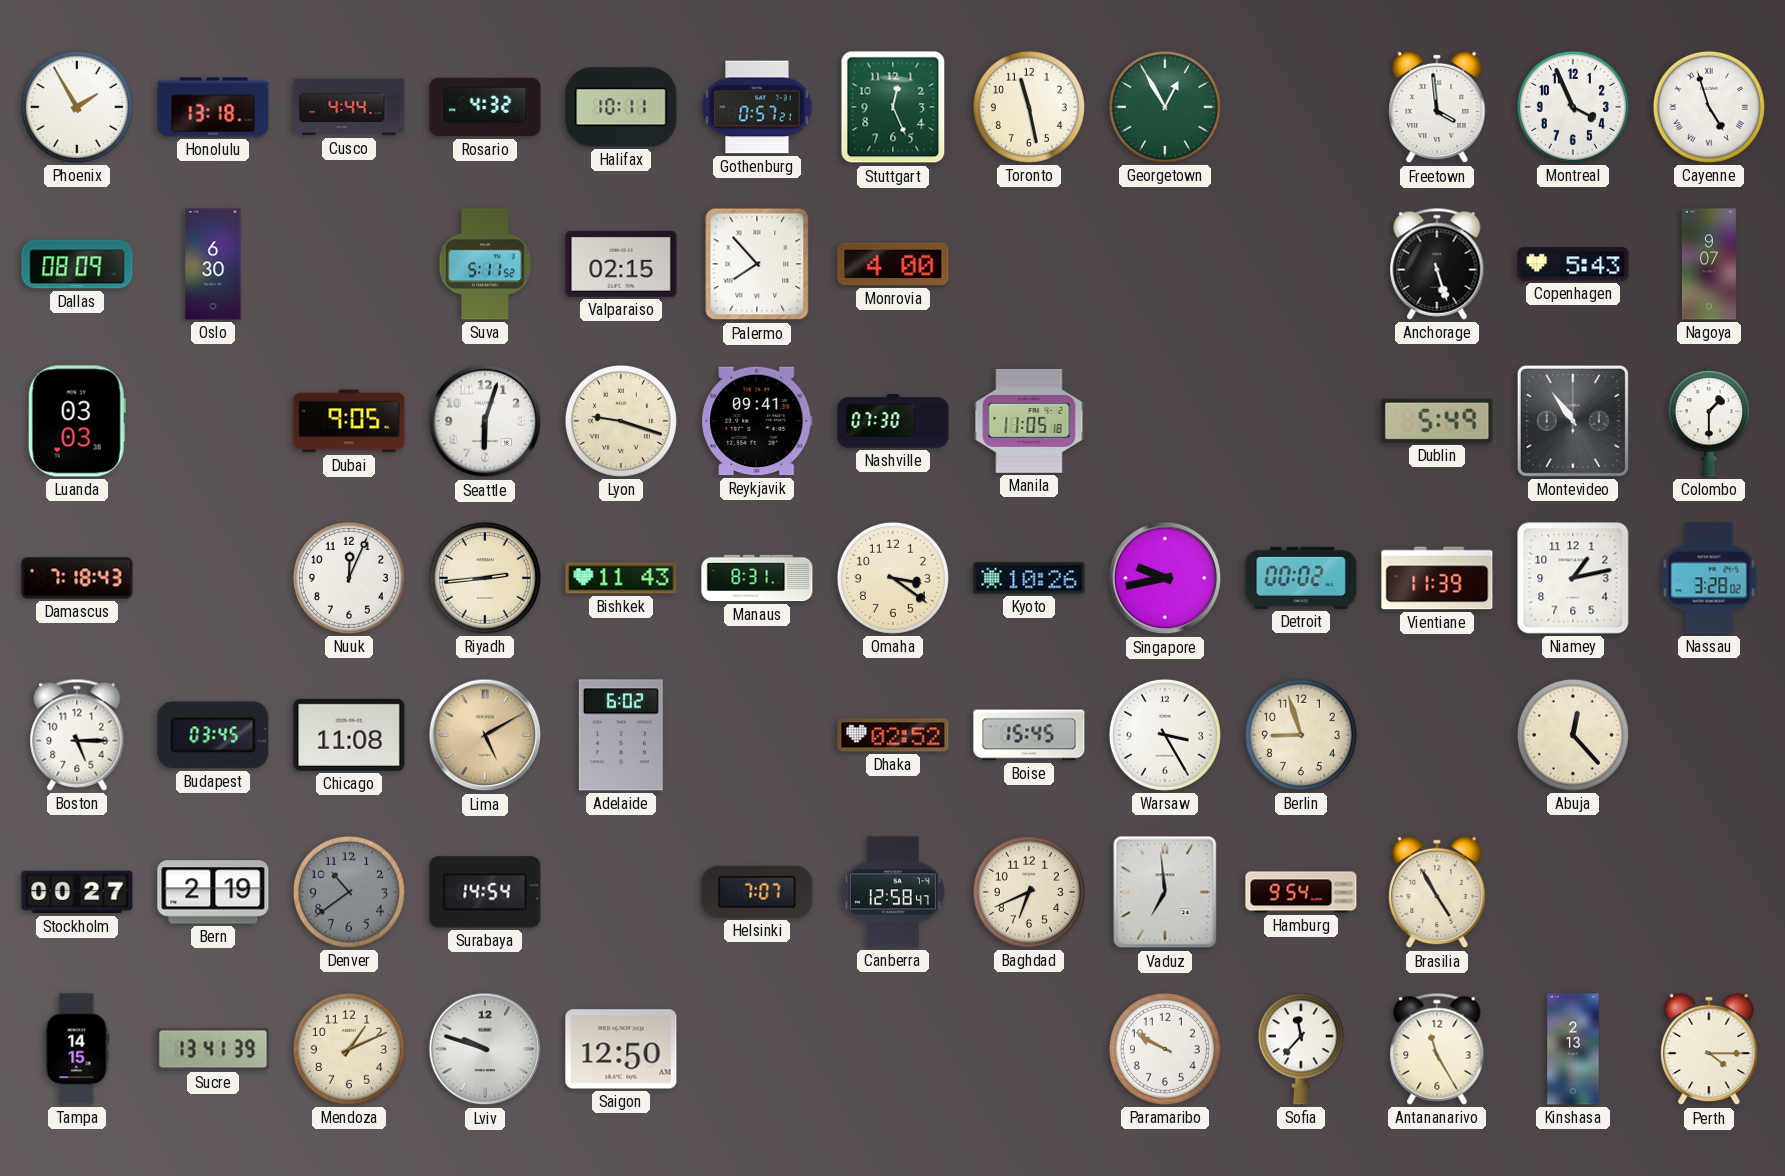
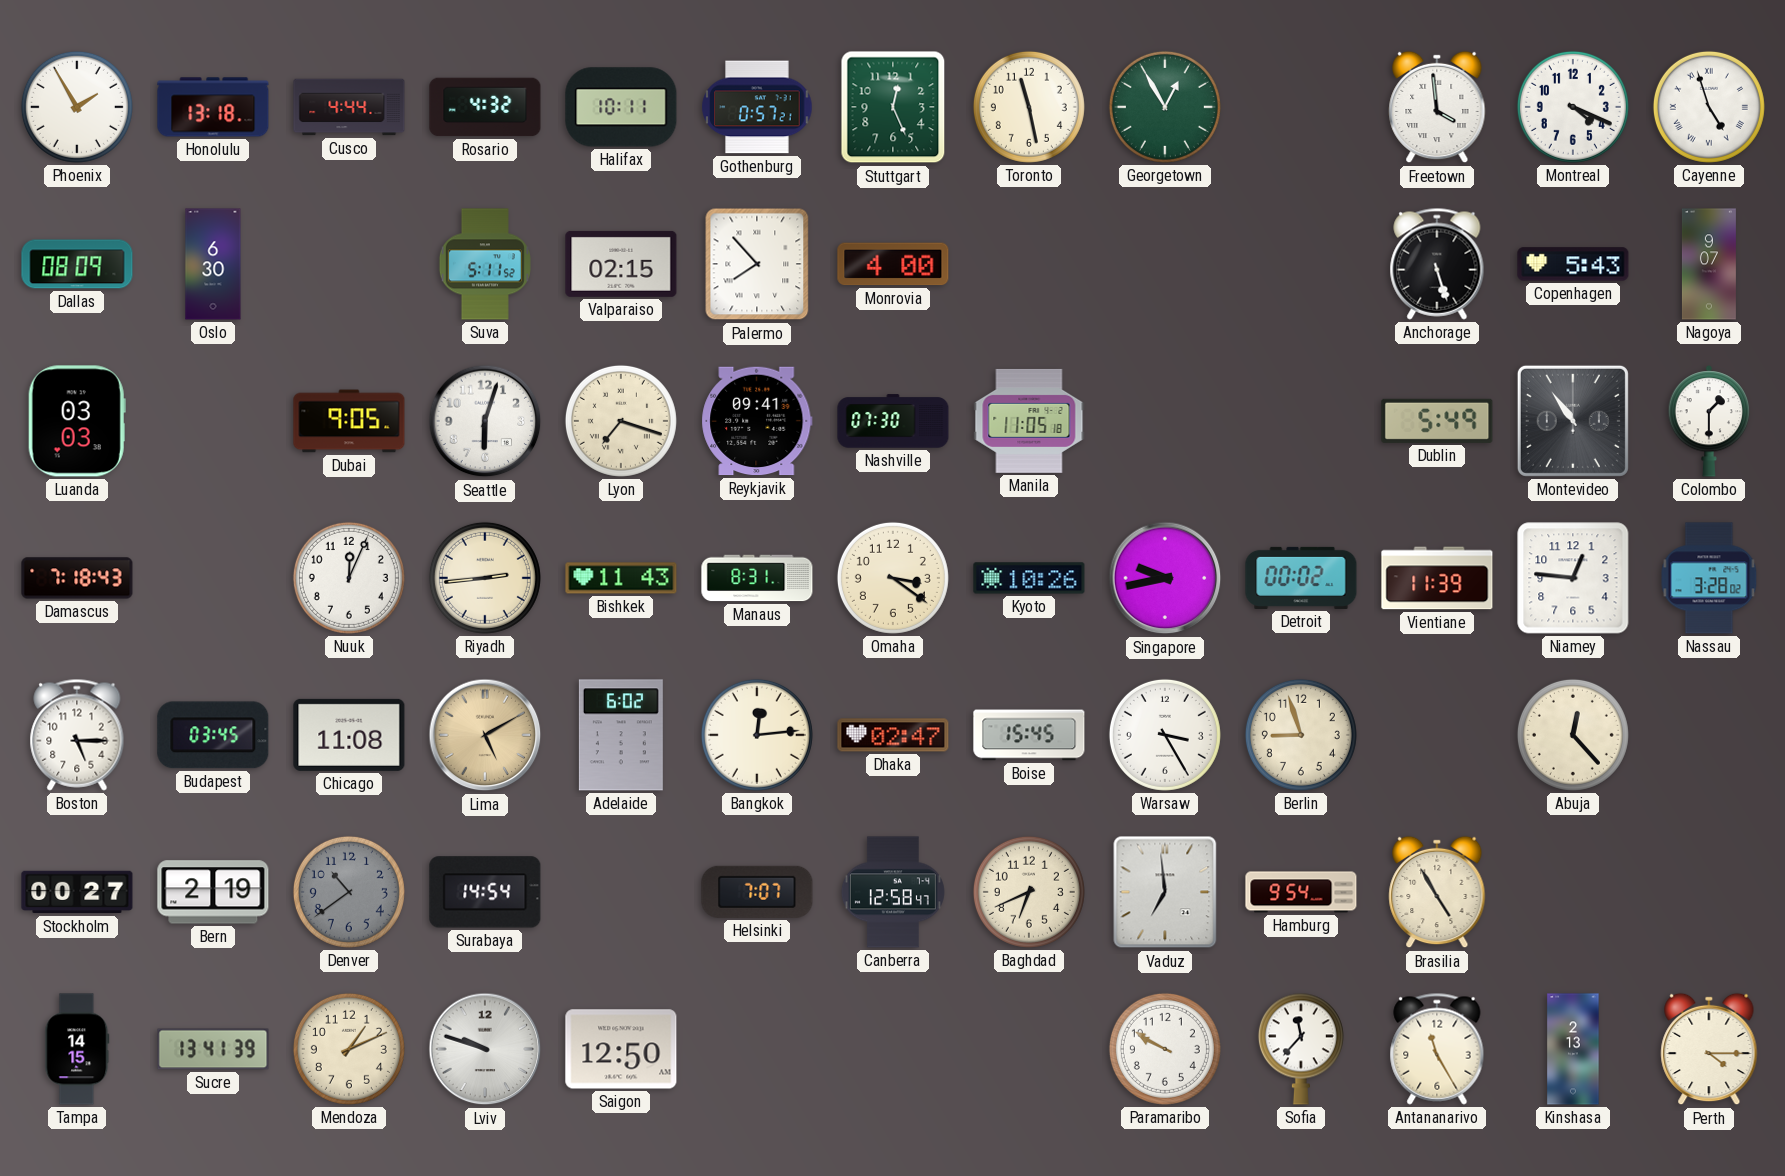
Montreal: 3:56 -> 4:19
Lyon: 9:18 -> 7:18
Niamey: 1:13 -> 12:46
Bangkok: none -> 12:14
Dhaka: 02:52 -> 02:47
